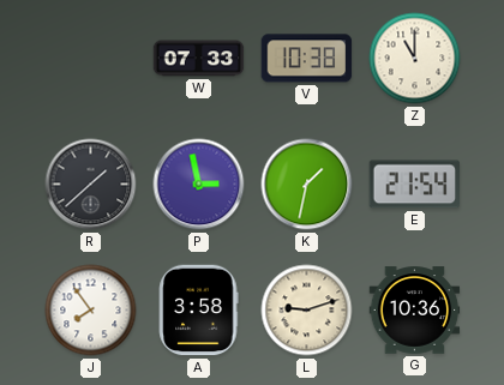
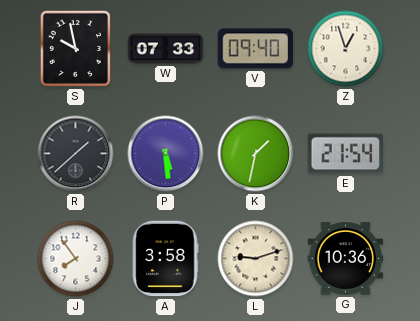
S: none -> 9:58
V: 10:38 -> 09:40
Z: 11:00 -> 12:57
P: 2:58 -> 5:29
